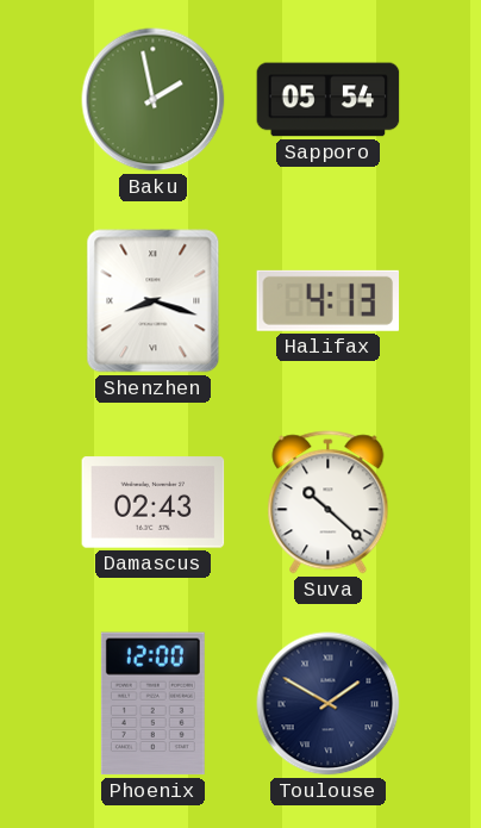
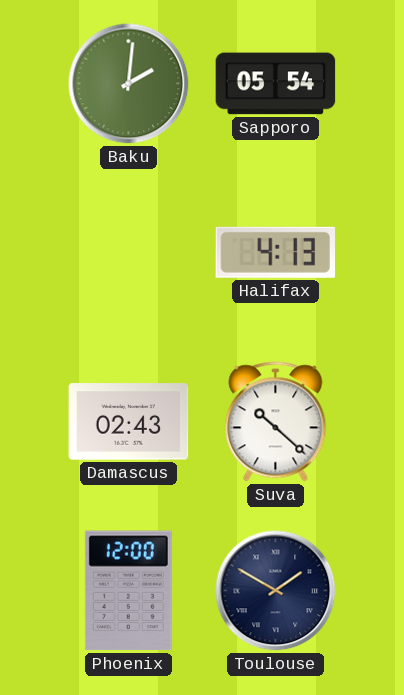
Baku: 1:58 -> 2:01
Shenzhen: 8:18 -> none
